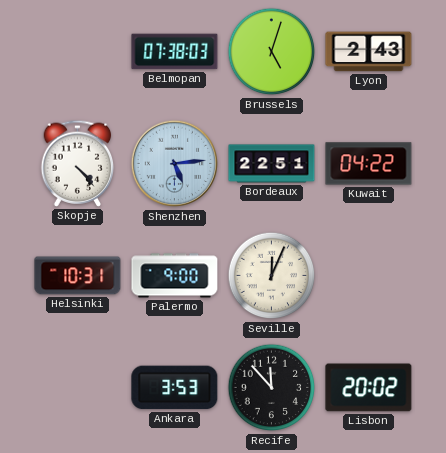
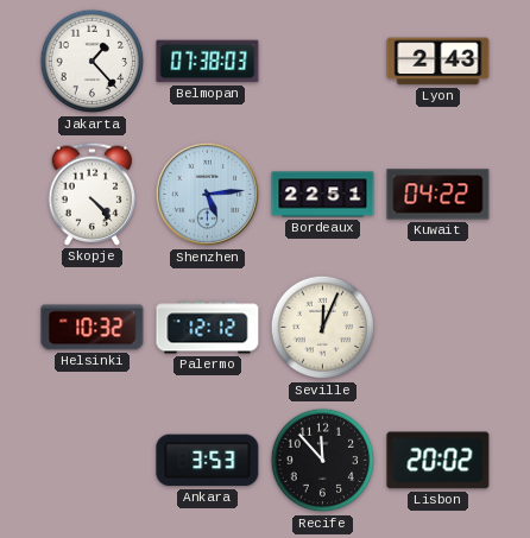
Jakarta: none -> 1:23
Brussels: 5:03 -> none
Helsinki: 10:31 -> 10:32
Palermo: 9:00 -> 12:12
